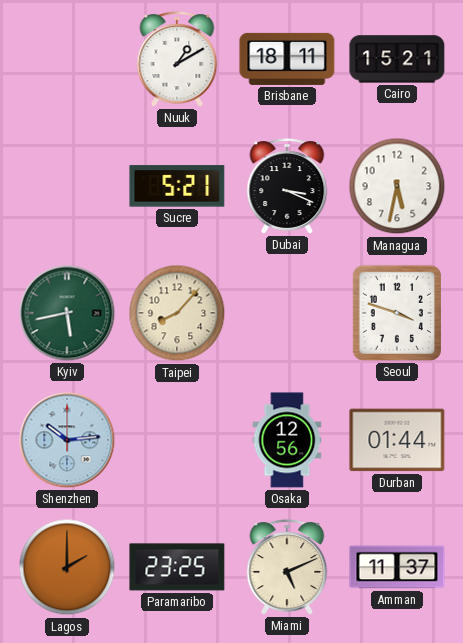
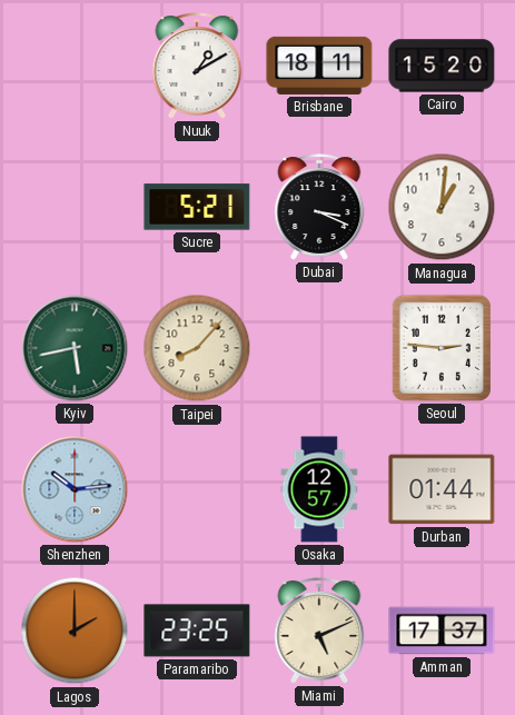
Cairo: 15:21 -> 15:20
Managua: 5:32 -> 1:01
Seoul: 3:48 -> 2:46
Osaka: 12:56 -> 12:57
Amman: 11:37 -> 17:37
